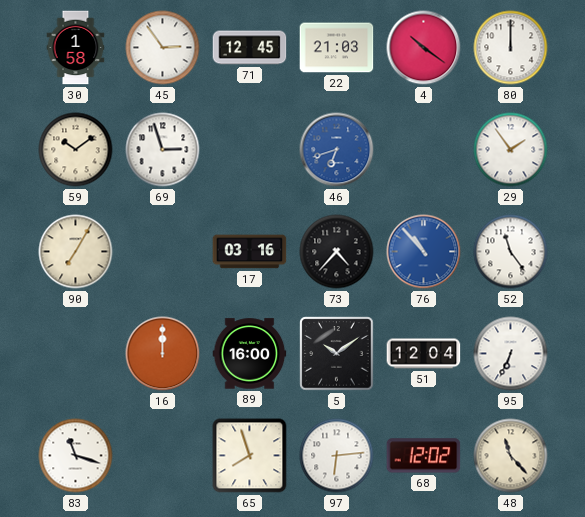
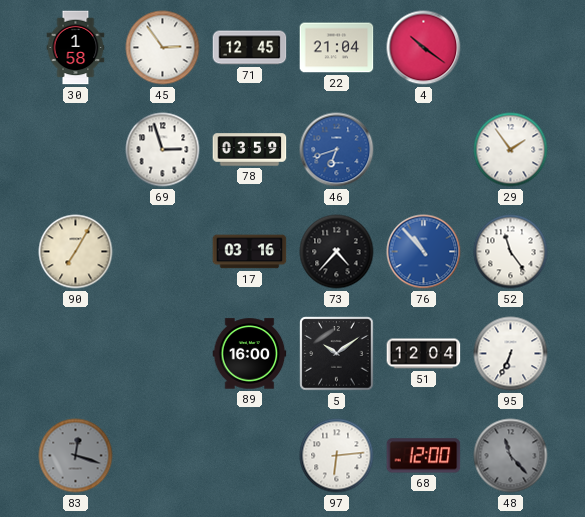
22: 21:03 -> 21:04
80: 12:00 -> none
59: 10:09 -> none
78: none -> 03:59
16: 12:00 -> none
83: 11:18 -> 12:18
83 dial: white -> grey
65: 7:57 -> none
68: 12:02 -> 12:00
48 dial: cream -> grey
